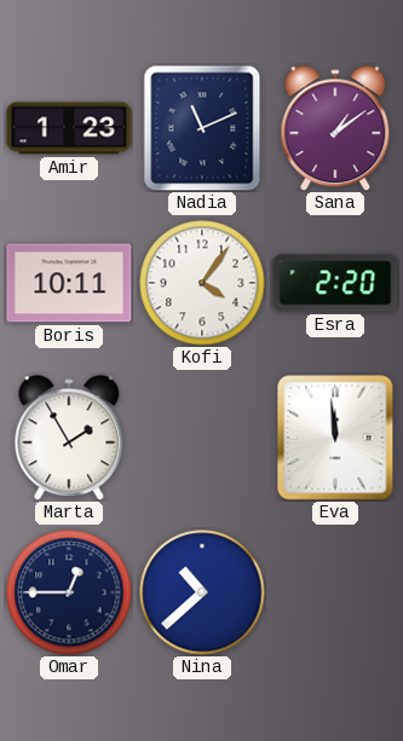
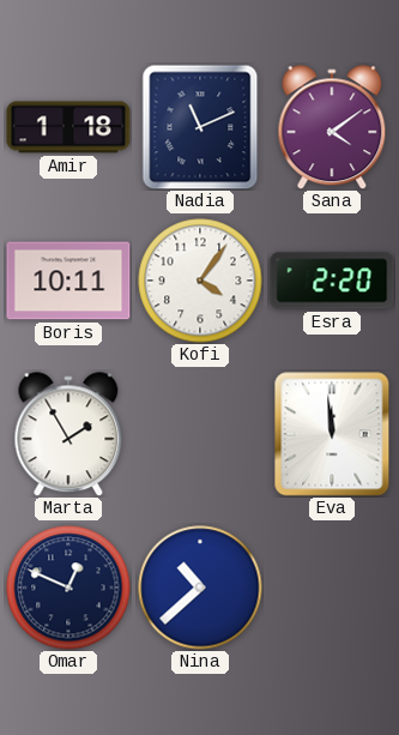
Amir: 1:23 -> 1:18
Sana: 1:09 -> 4:09
Omar: 12:45 -> 12:49
